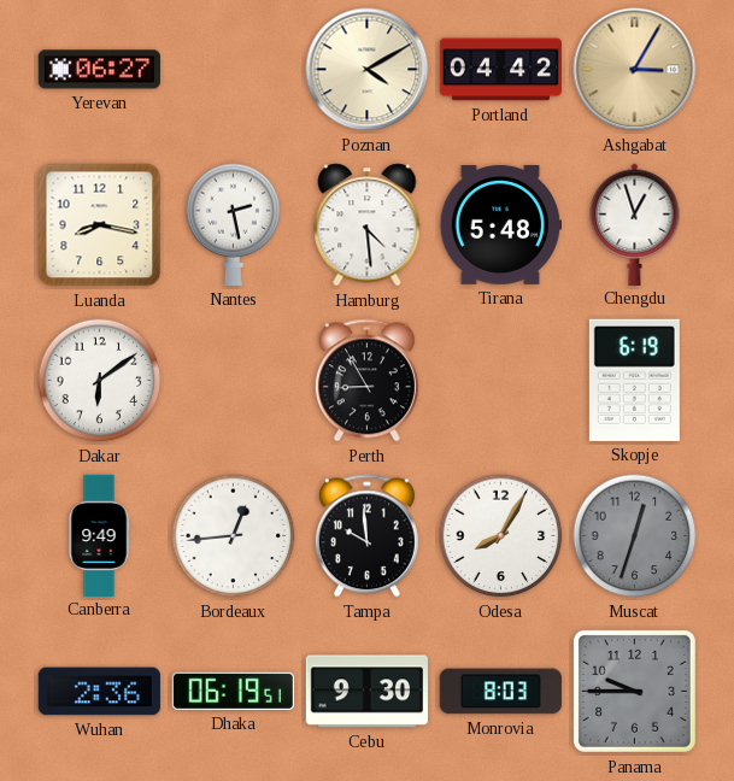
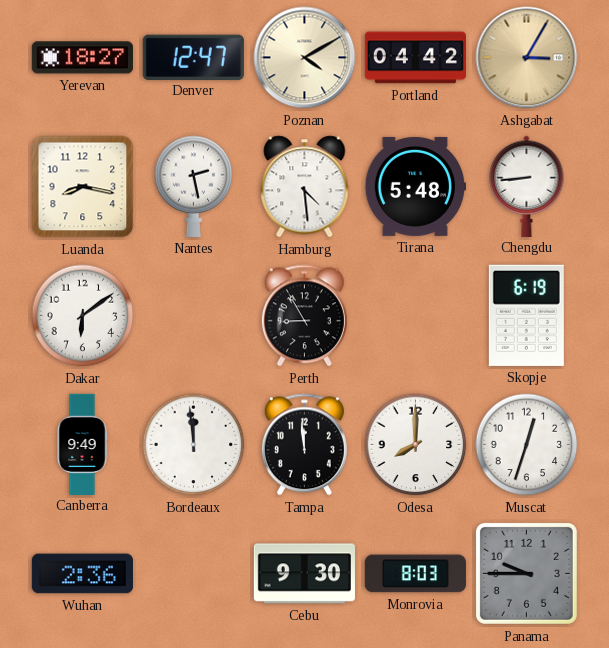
Yerevan: 06:27 -> 18:27
Denver: none -> 12:47
Chengdu: 12:57 -> 8:44
Bordeaux: 12:44 -> 11:59
Tampa: 9:59 -> 11:59
Odesa: 8:05 -> 8:00
Muscat dial: grey -> white
Dhaka: 06:19 -> none
